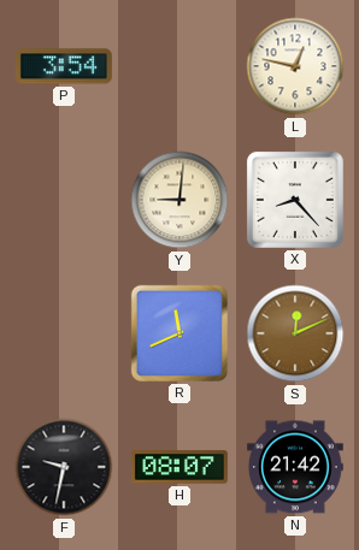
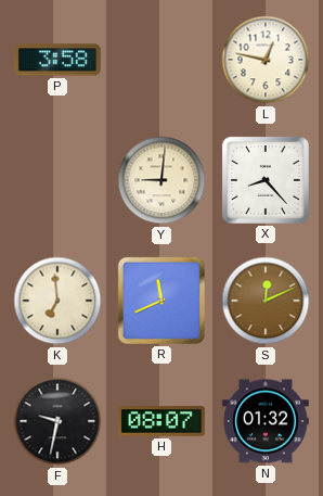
P: 3:54 -> 3:58
K: none -> 6:59
N: 21:42 -> 01:32
